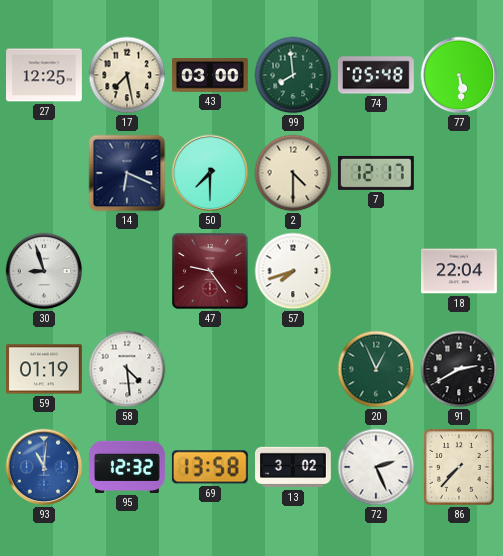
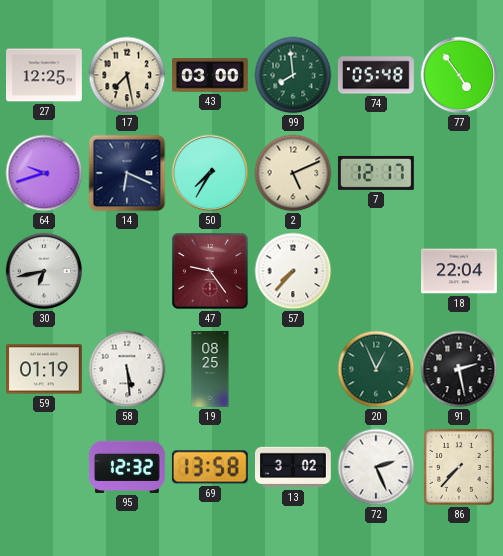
77: 5:29 -> 4:54
64: none -> 9:42
50: 7:30 -> 7:35
2: 4:30 -> 5:11
30: 8:57 -> 6:43
57: 7:42 -> 7:37
58: 4:29 -> 5:29
19: none -> 08:25
91: 2:40 -> 2:28
93: 11:01 -> none
